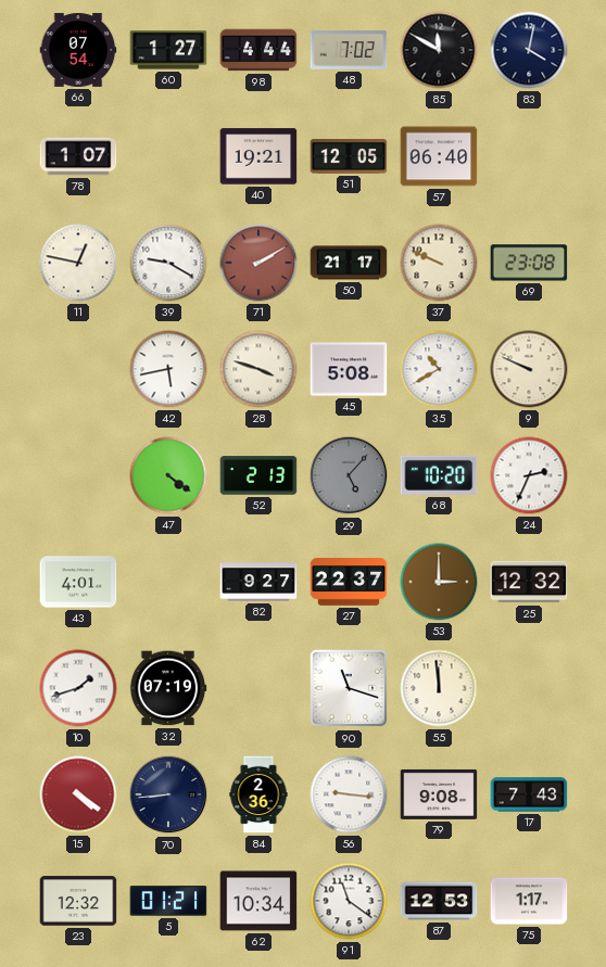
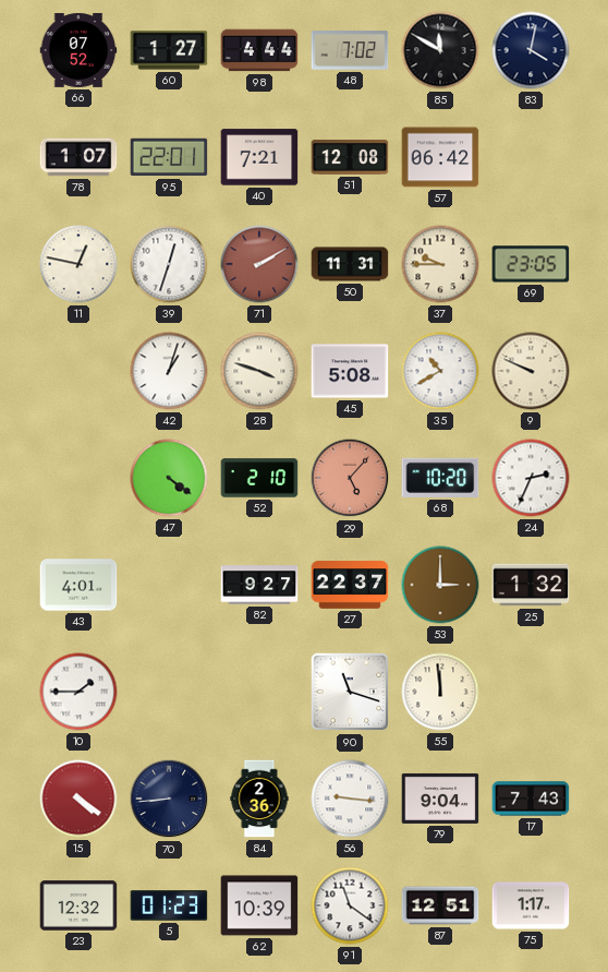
66: 07:54 -> 07:52
95: none -> 22:01
40: 19:21 -> 7:21
51: 12:05 -> 12:08
57: 06:40 -> 06:42
39: 9:20 -> 12:33
50: 21:17 -> 11:31
37: 9:49 -> 9:45
69: 23:08 -> 23:05
42: 5:43 -> 1:03
52: 2:13 -> 2:10
29 dial: grey -> salmon
25: 12:32 -> 1:32
10: 1:42 -> 1:45
32: 07:19 -> none
79: 9:08 -> 9:04
5: 01:21 -> 01:23
62: 10:34 -> 10:39
87: 12:53 -> 12:51
